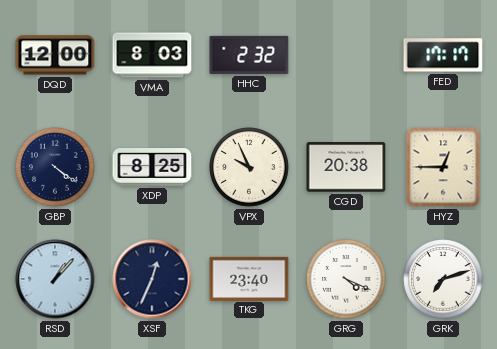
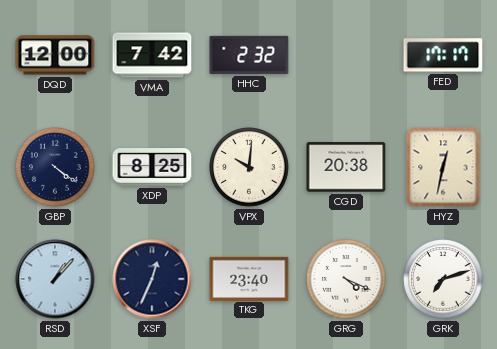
VMA: 8:03 -> 7:42
VPX: 9:56 -> 10:01
HYZ: 12:45 -> 12:32
